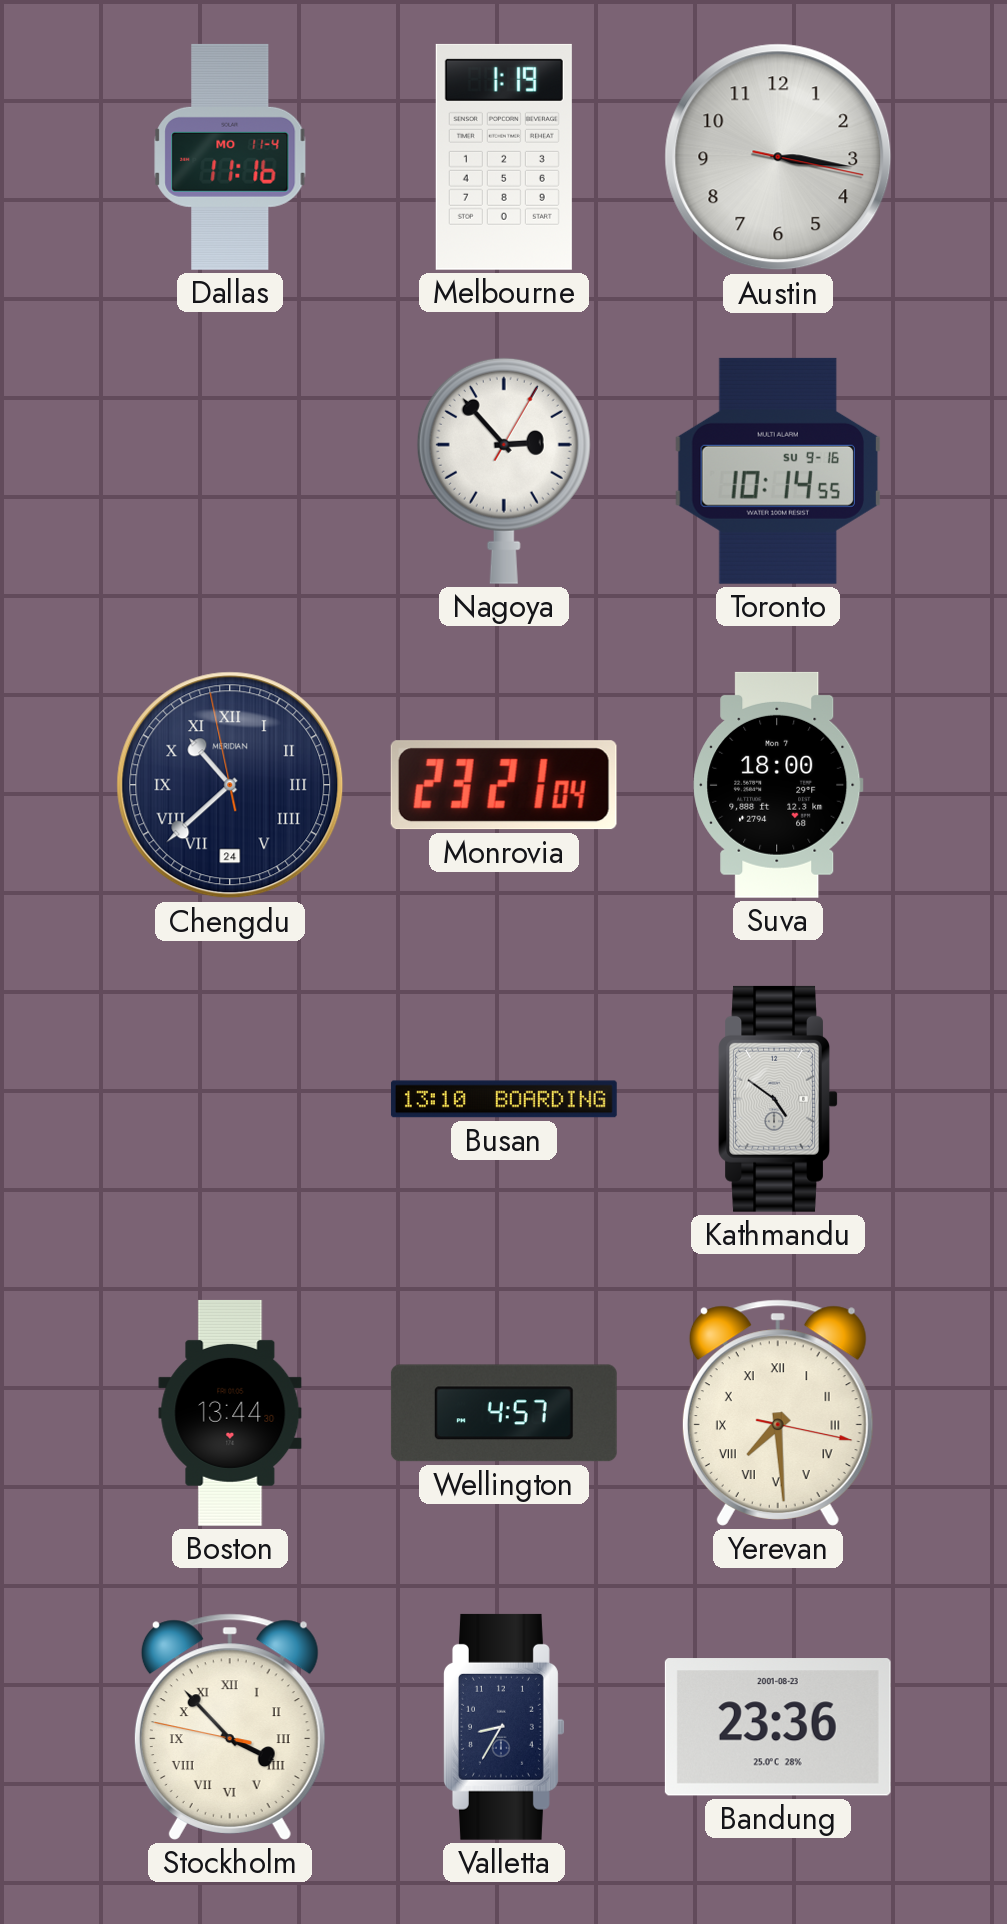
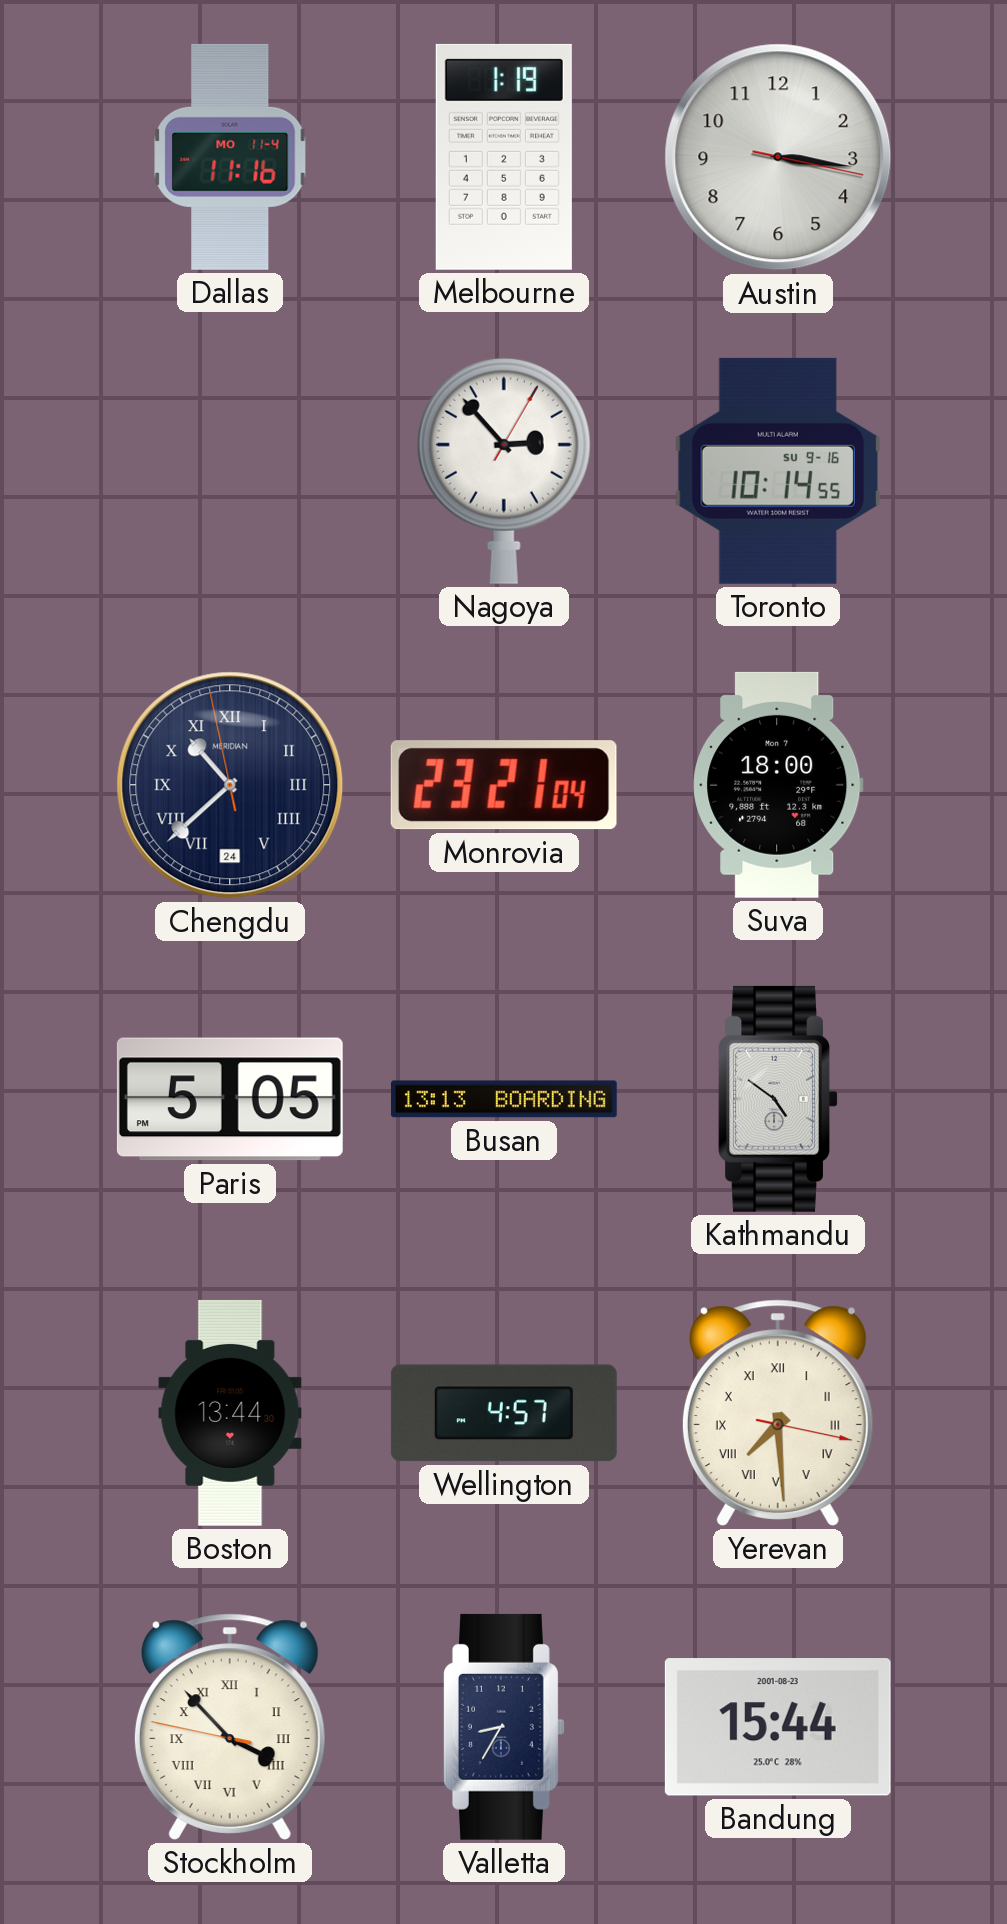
Paris: none -> 5:05
Busan: 13:10 -> 13:13
Bandung: 23:36 -> 15:44
